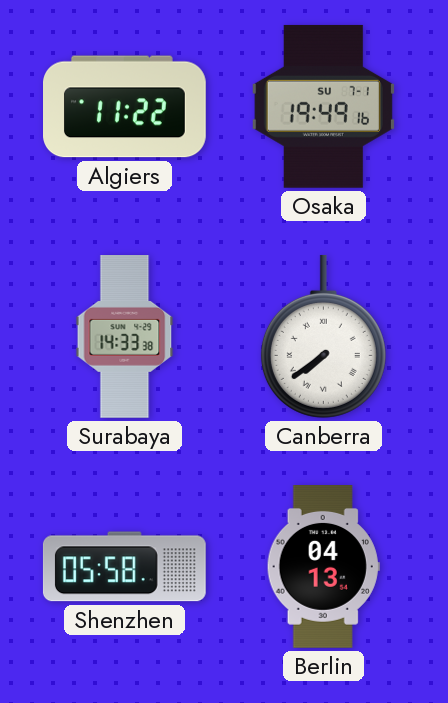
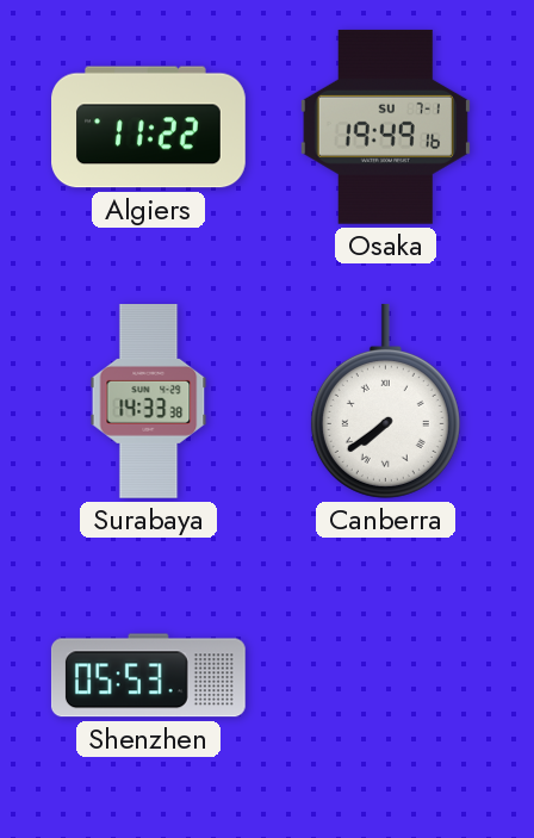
Shenzhen: 05:58 -> 05:53
Berlin: 04:13 -> none
